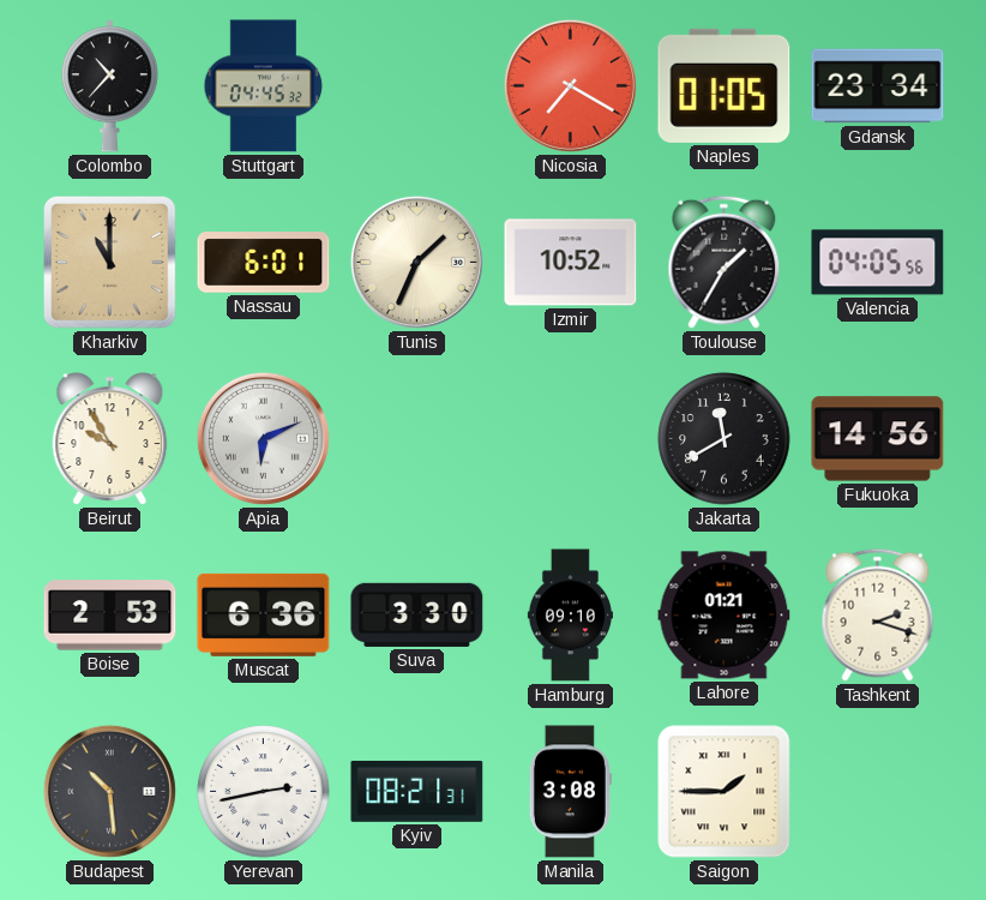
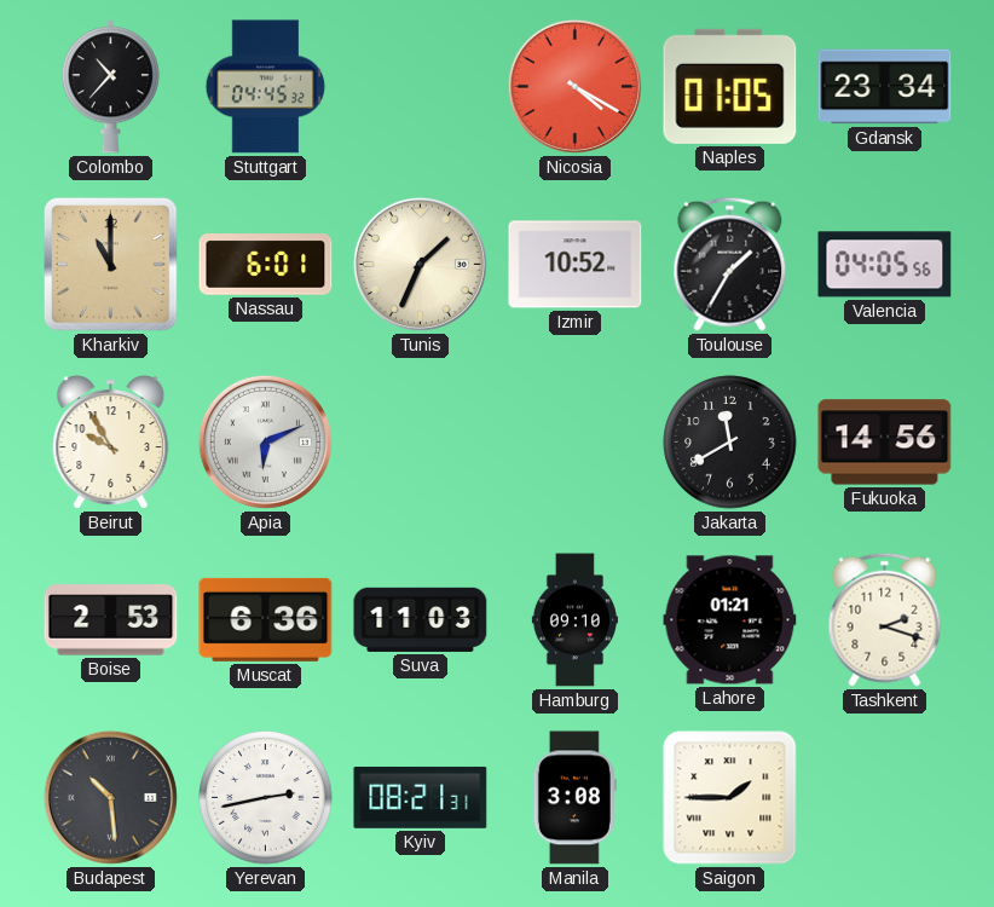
Nicosia: 7:20 -> 4:20
Suva: 3:30 -> 11:03
